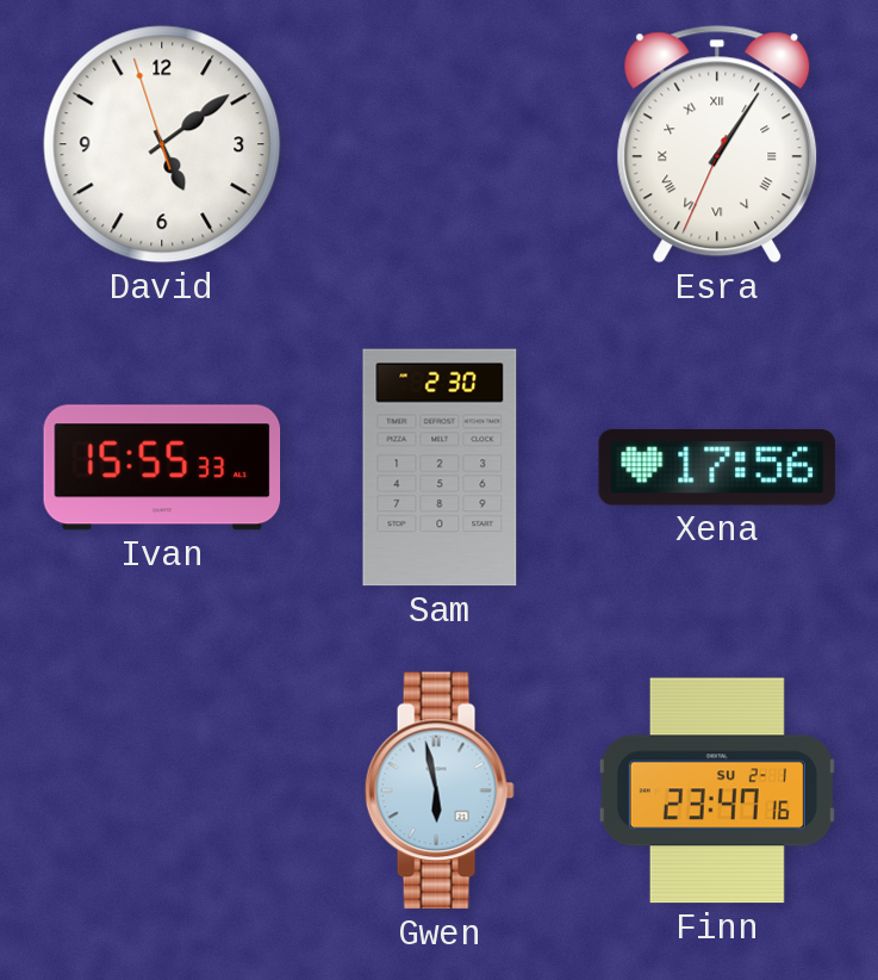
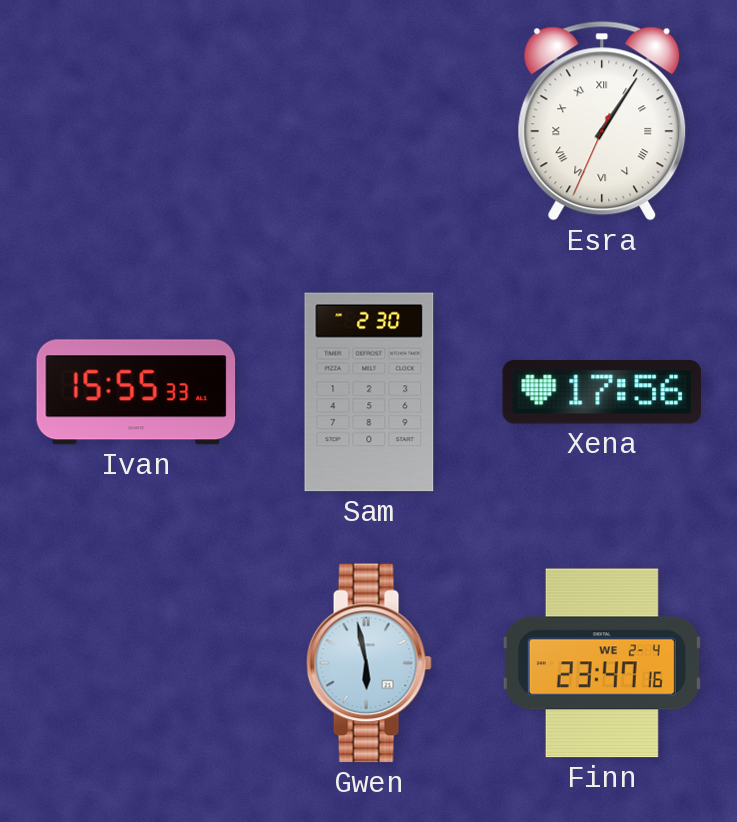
David: 5:08 -> none
Finn date: SU 2-1 -> WE 2-4
